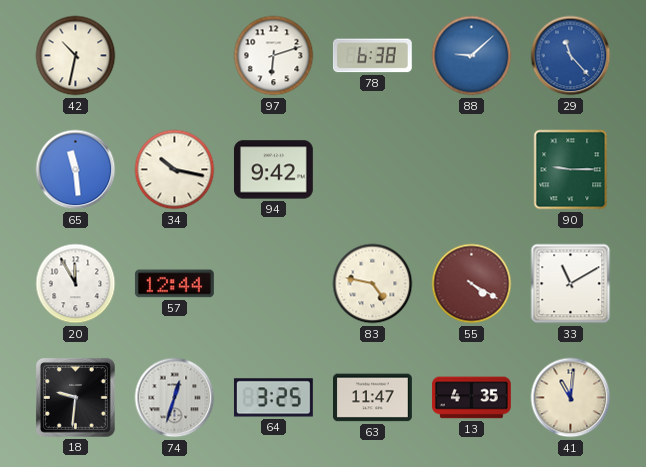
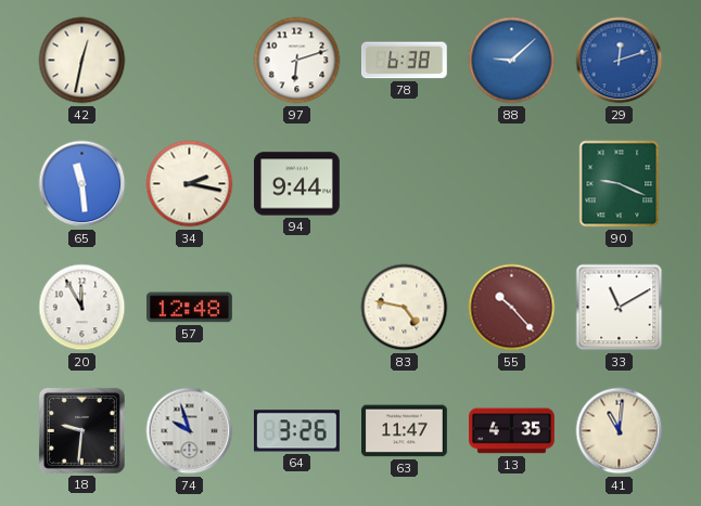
42: 10:32 -> 12:32
29: 11:23 -> 12:12
34: 10:17 -> 2:17
94: 9:42 -> 9:44
90: 9:15 -> 9:19
57: 12:44 -> 12:48
55: 4:20 -> 10:23
74: 12:33 -> 9:57
64: 3:25 -> 3:26
